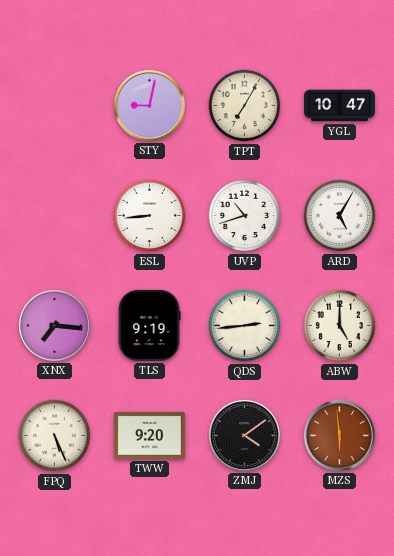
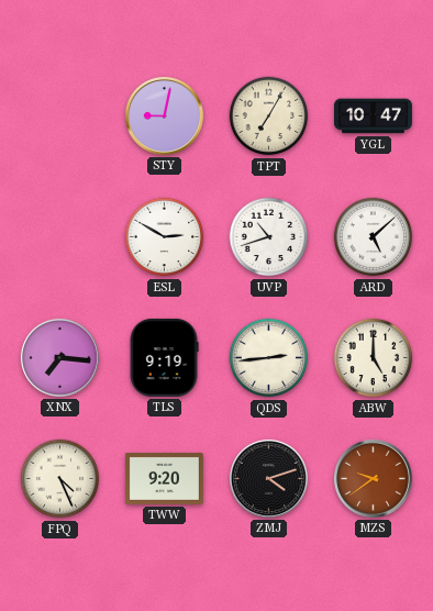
ESL: 8:44 -> 2:50
ARD: 5:05 -> 5:08
FPQ: 5:26 -> 4:26
ZMJ: 4:09 -> 4:12
MZS: 5:59 -> 9:39
